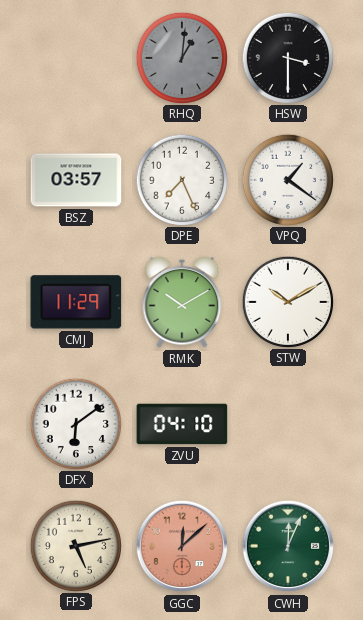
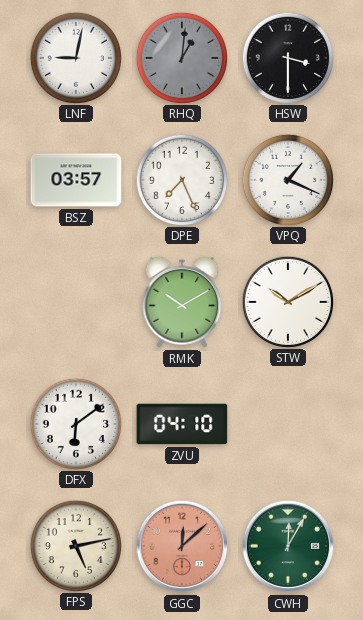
LNF: none -> 9:02
VPQ: 1:21 -> 1:19
CMJ: 11:29 -> none
CWH: 12:04 -> 12:05
